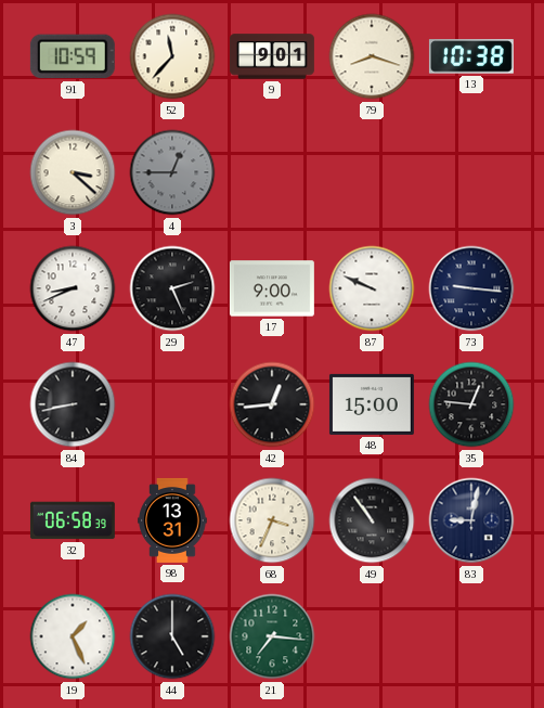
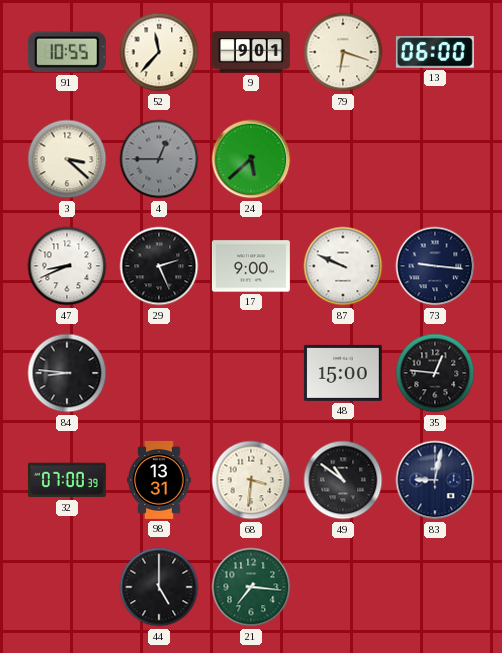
91: 10:59 -> 10:55
79: 8:18 -> 6:18
13: 10:38 -> 06:00
24: none -> 5:38
84: 8:43 -> 8:46
42: 12:44 -> none
32: 06:58 -> 07:00
68: 3:34 -> 3:31
49: 10:54 -> 10:51
19: 1:26 -> none
